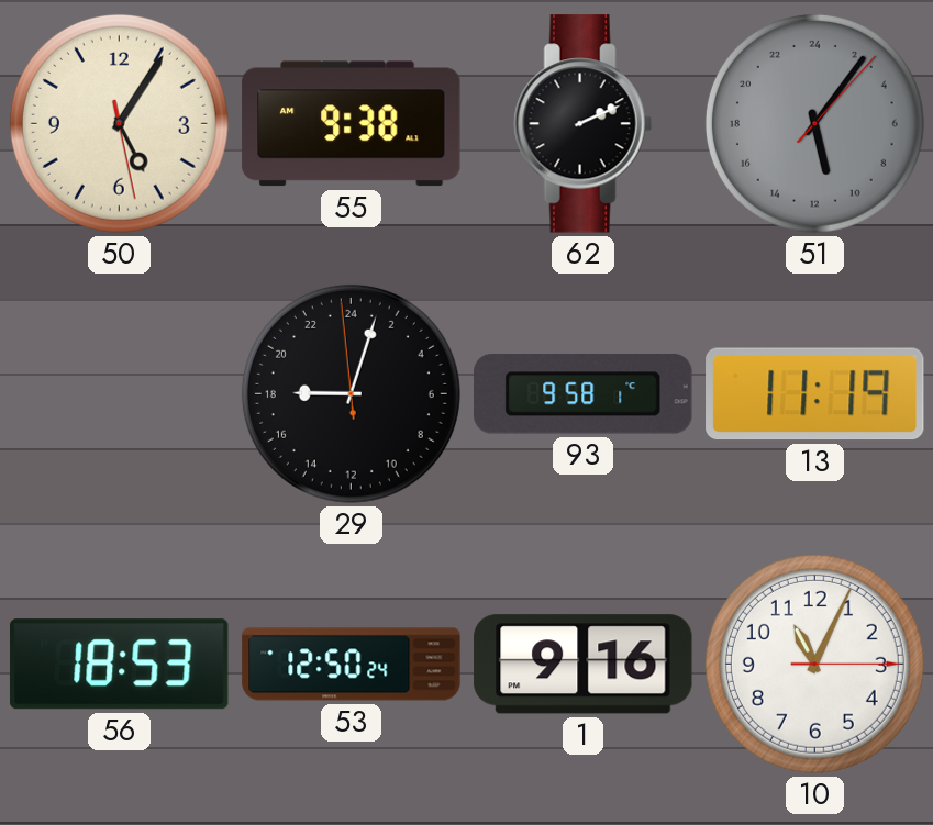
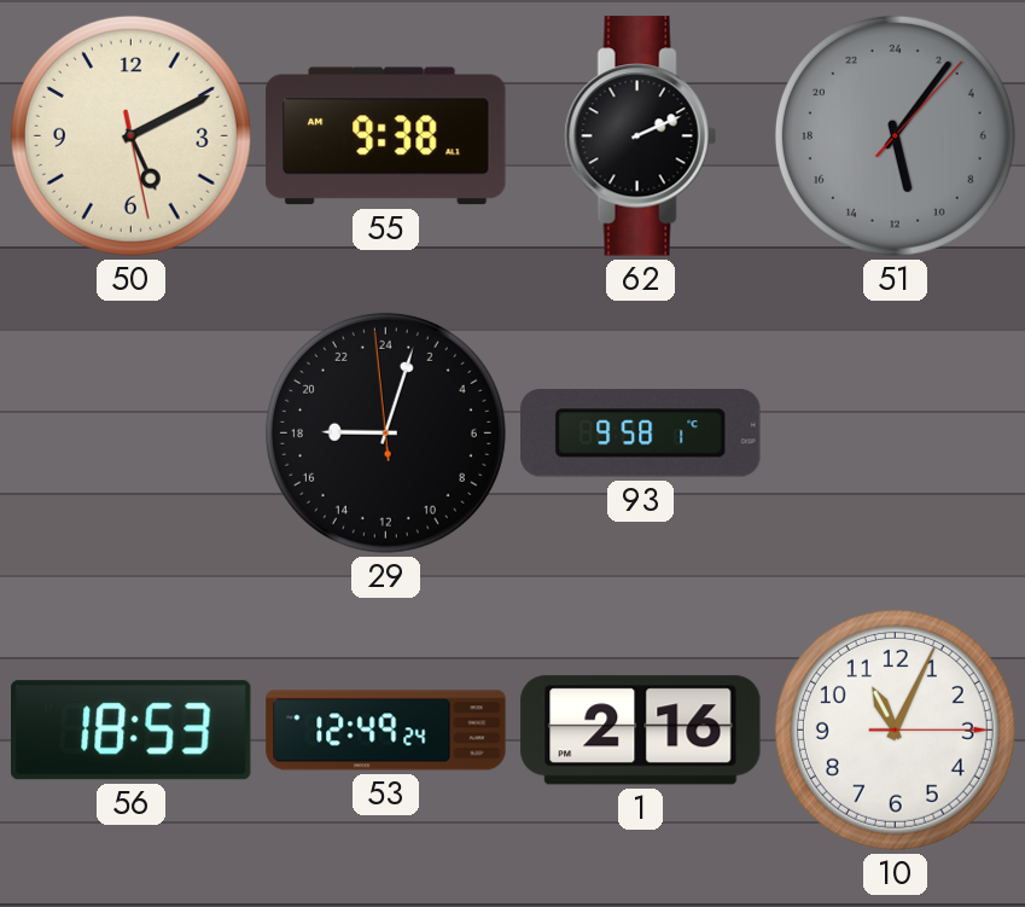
50: 5:05 -> 5:10
13: 11:19 -> none
53: 12:50 -> 12:49
1: 9:16 -> 2:16
